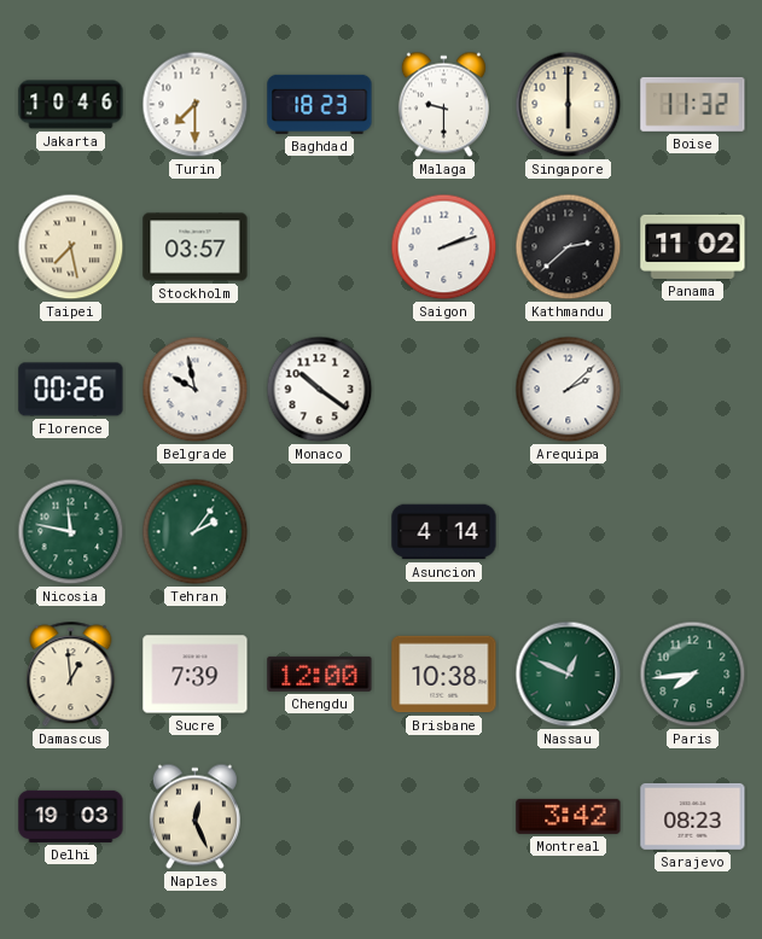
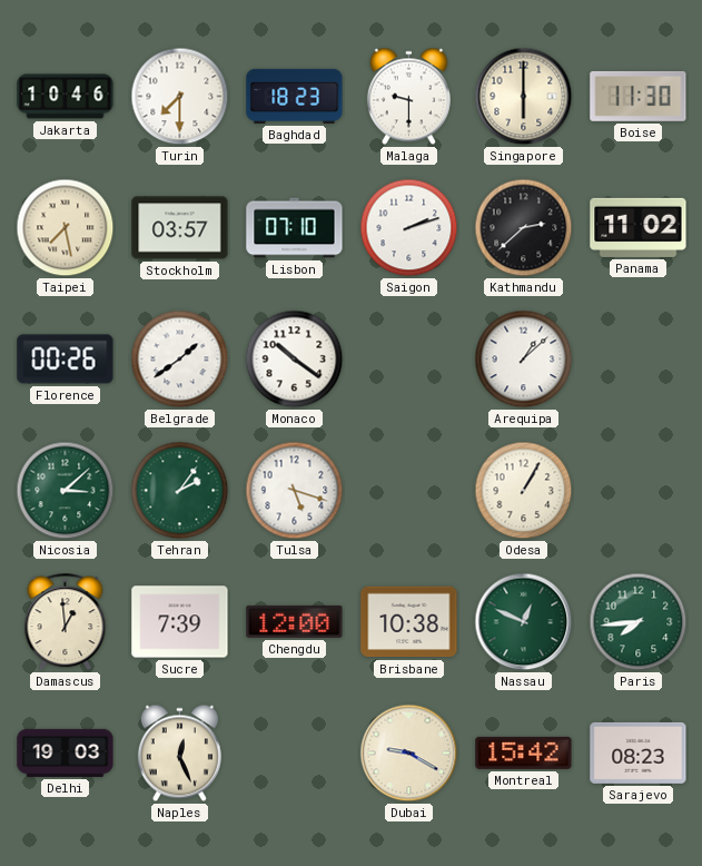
Boise: 11:32 -> 11:30
Lisbon: none -> 07:10
Belgrade: 9:58 -> 1:39
Arequipa: 2:08 -> 1:08
Nicosia: 11:47 -> 3:08
Tulsa: none -> 5:18
Asuncion: 4:14 -> none
Odesa: none -> 1:05
Dubai: none -> 9:20
Montreal: 3:42 -> 15:42
